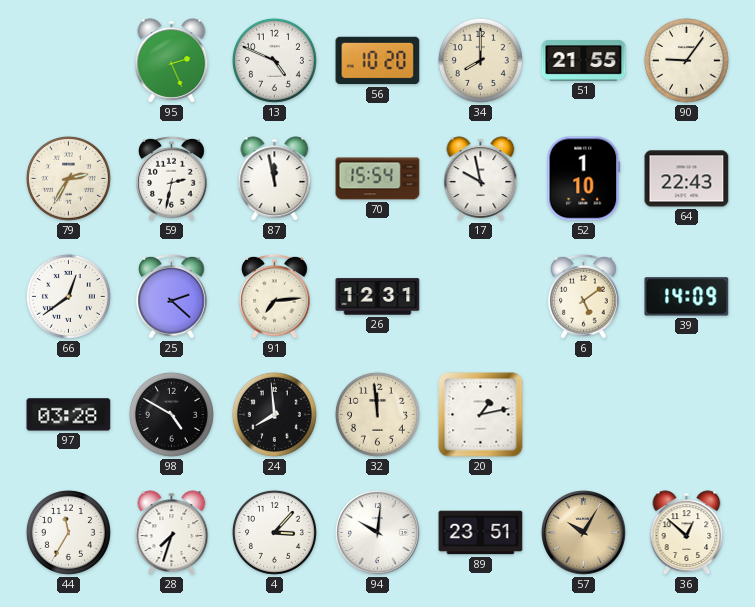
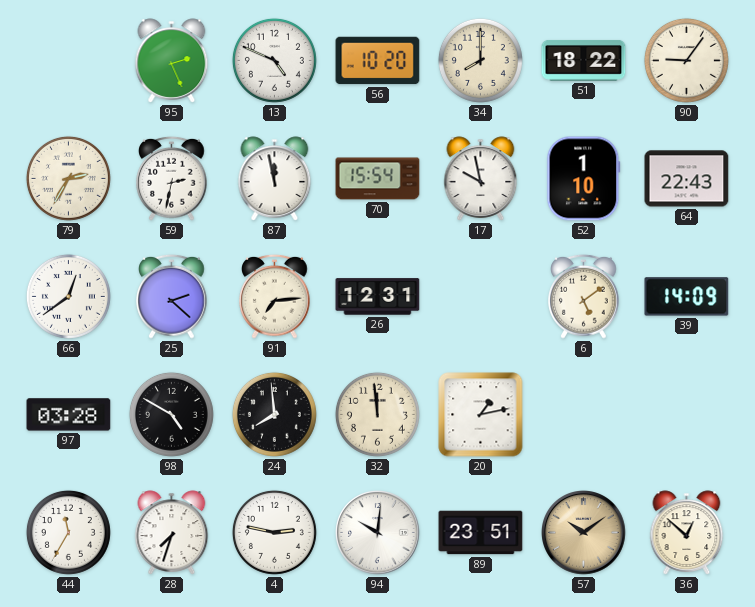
51: 21:55 -> 18:22
4: 3:07 -> 2:47
57: 10:05 -> 10:09
